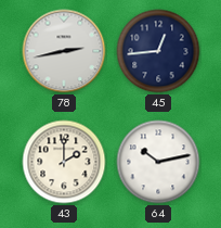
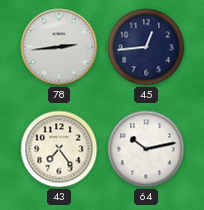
78: 2:43 -> 2:44
43: 2:00 -> 7:24
